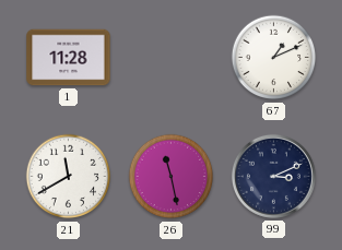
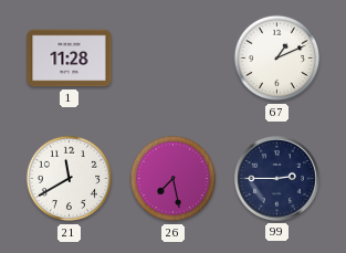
26: 11:28 -> 7:28
99: 3:11 -> 2:45
